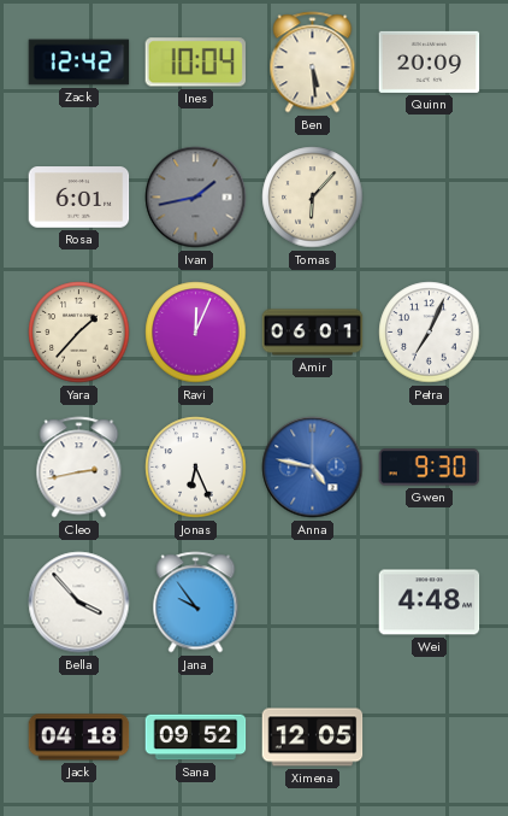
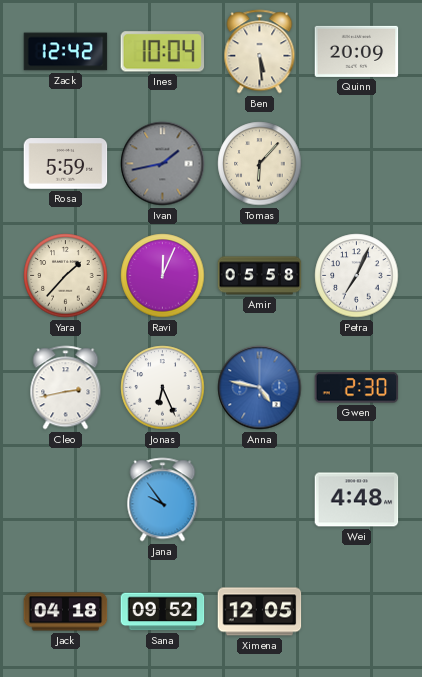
Rosa: 6:01 -> 5:59
Amir: 06:01 -> 05:58
Gwen: 9:30 -> 2:30
Bella: 3:53 -> none
